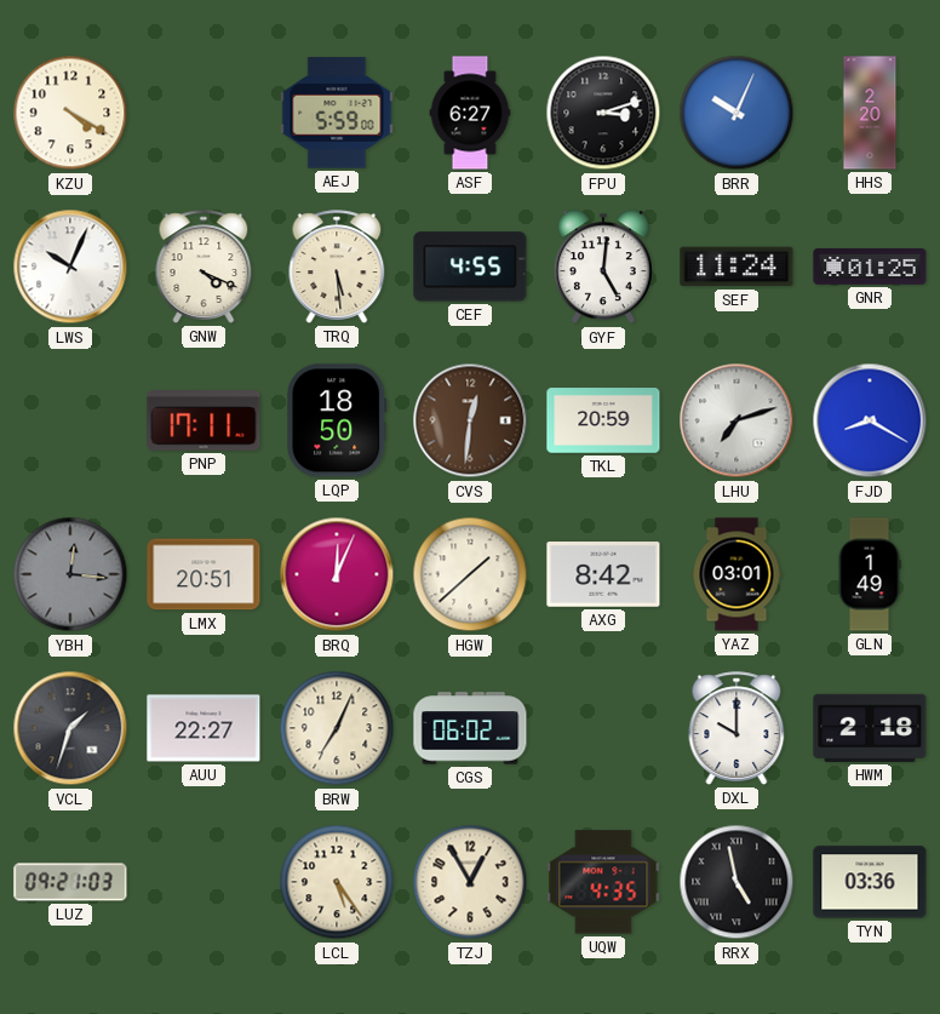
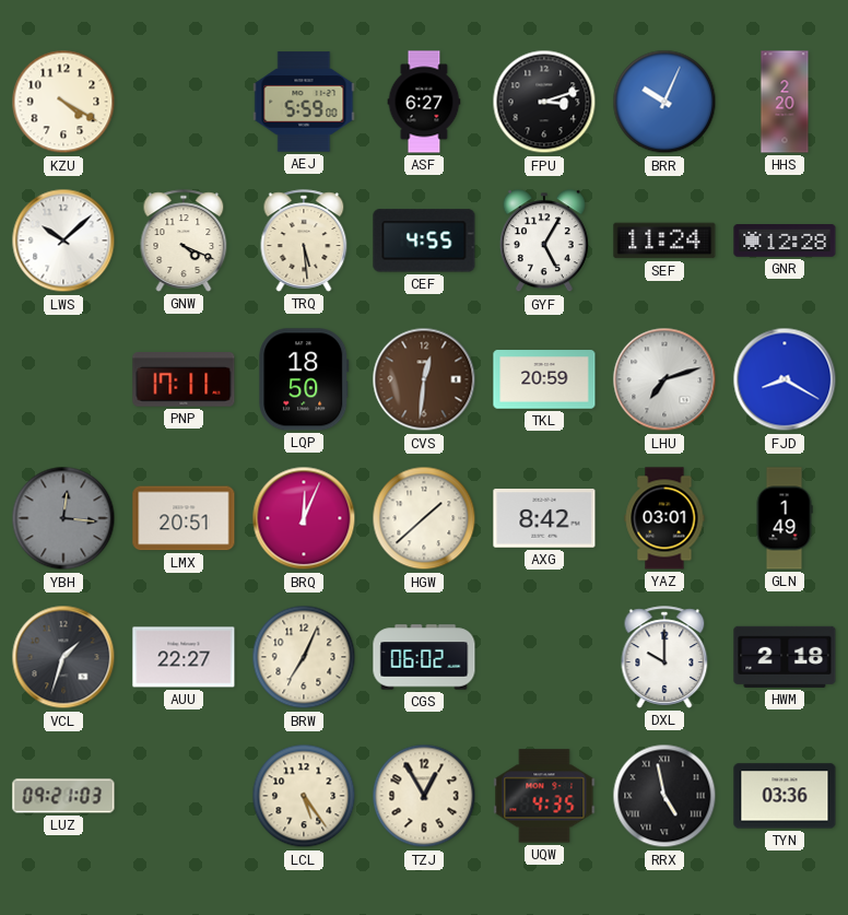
LWS: 10:04 -> 10:08
GYF: 5:01 -> 5:05
GNR: 01:25 -> 12:28
